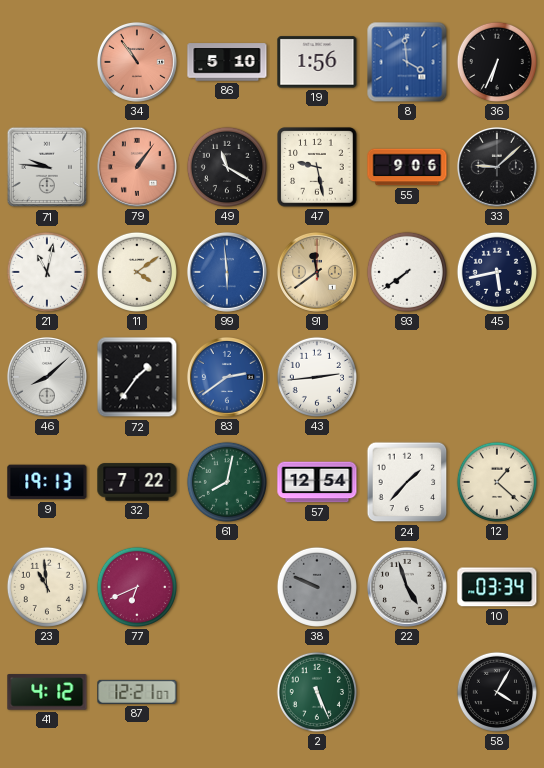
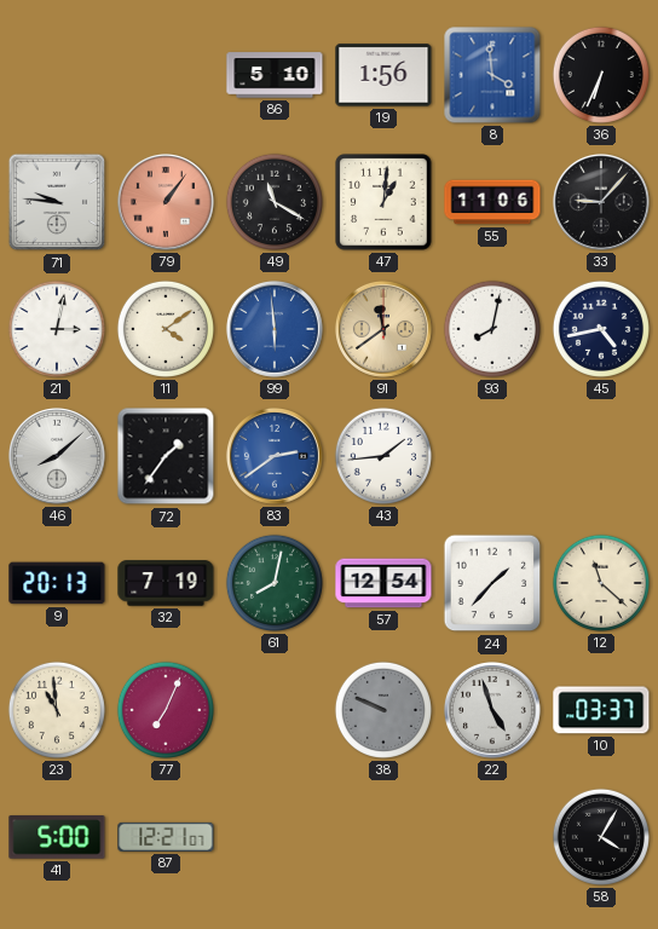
34: 10:54 -> none
47: 9:28 -> 1:01
55: 9:06 -> 11:06
33: 9:08 -> 9:07
21: 11:02 -> 3:02
93: 7:39 -> 8:02
45: 5:43 -> 4:43
43: 2:44 -> 1:44
9: 19:13 -> 20:13
32: 7:22 -> 7:19
12: 1:22 -> 11:22
77: 6:41 -> 7:04
10: 03:34 -> 03:37
41: 4:12 -> 5:00
2: 5:26 -> none
